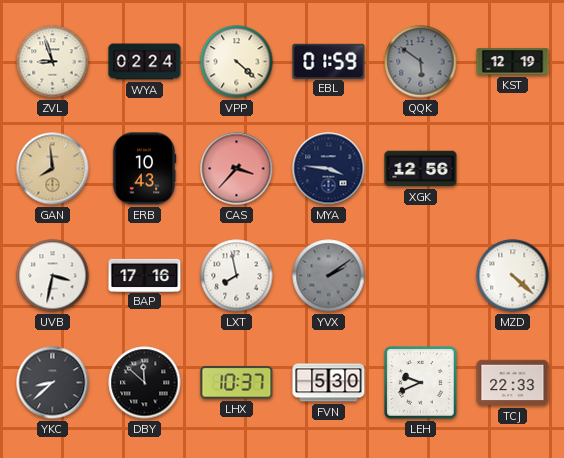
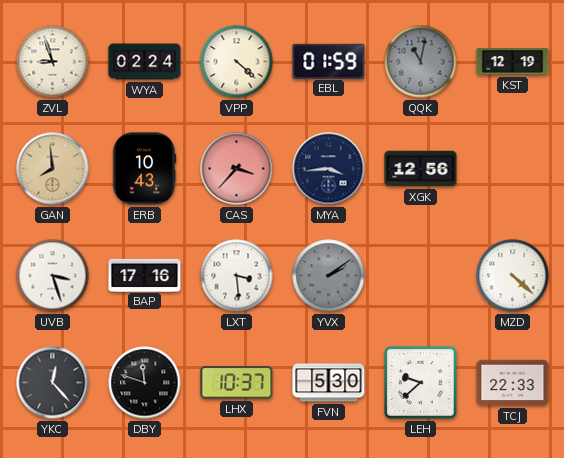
QQK: 5:51 -> 11:02
MYA: 3:46 -> 3:44
UVB: 3:32 -> 3:27
LXT: 7:58 -> 3:29
YKC: 8:38 -> 12:23
DBY: 11:52 -> 11:48
LEH: 9:41 -> 9:38
